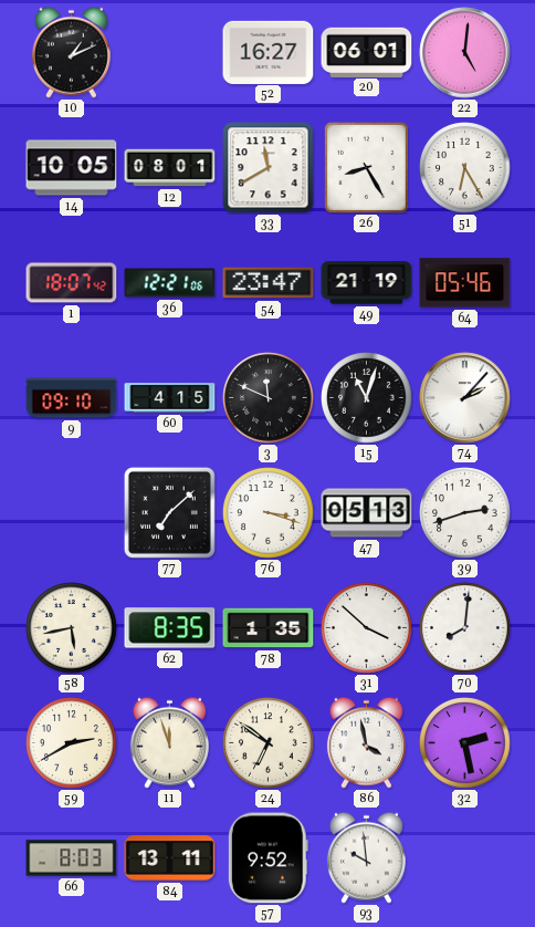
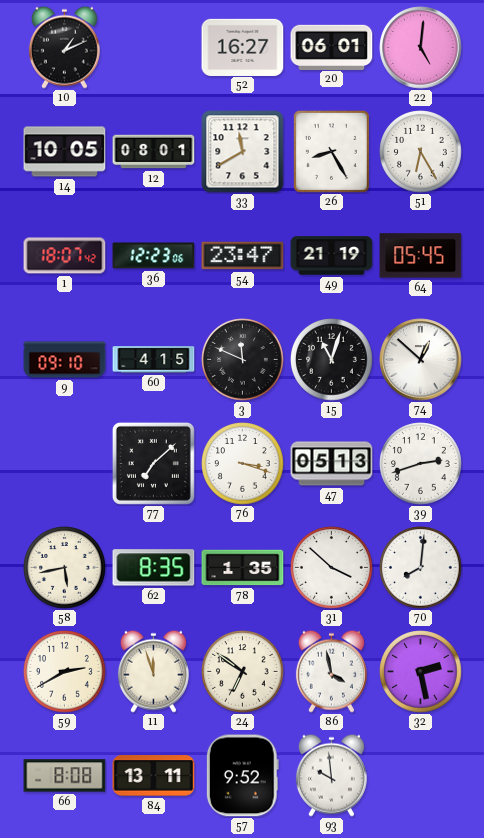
36: 12:21 -> 12:23
64: 05:46 -> 05:45
74: 2:07 -> 12:52
66: 8:03 -> 8:08
